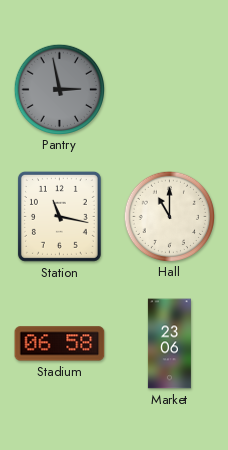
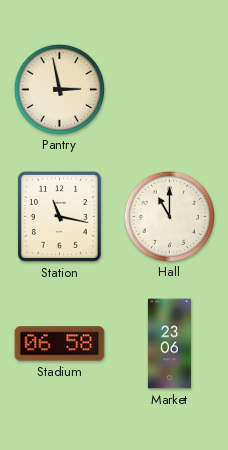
Pantry dial: grey -> cream
